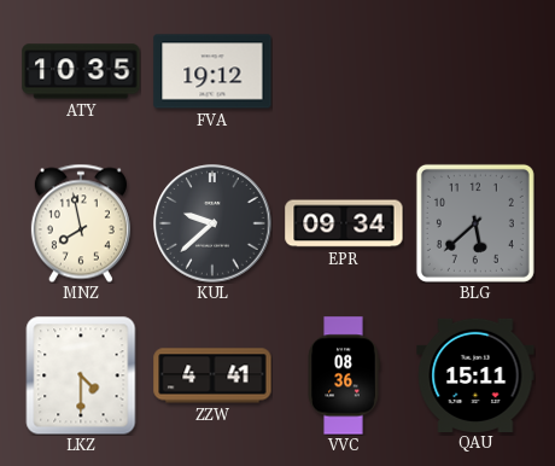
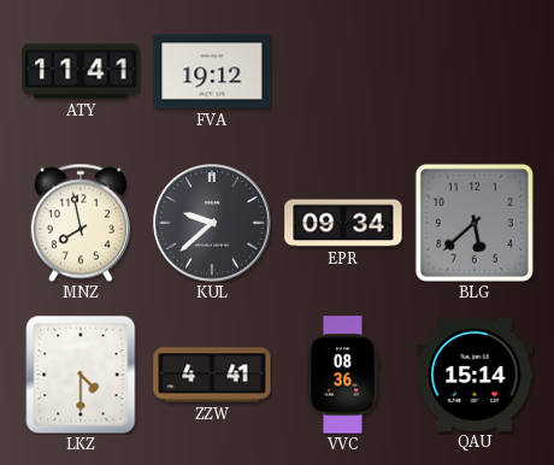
ATY: 10:35 -> 11:41
QAU: 15:11 -> 15:14
